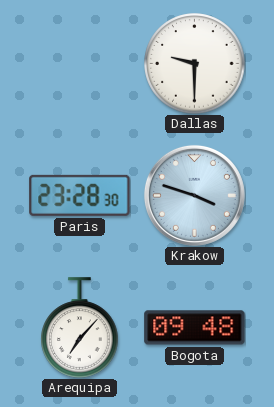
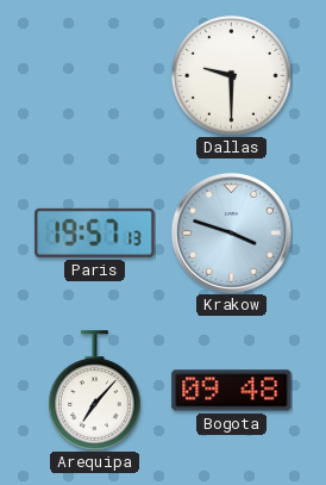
Paris: 23:28 -> 19:57
